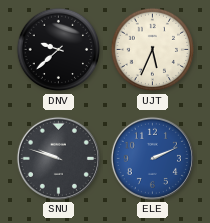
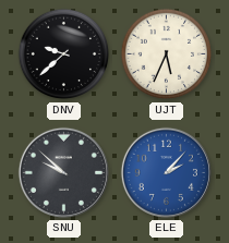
SNU: 9:48 -> 9:52
ELE: 2:11 -> 2:07
